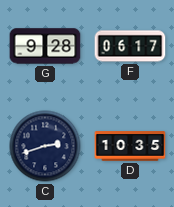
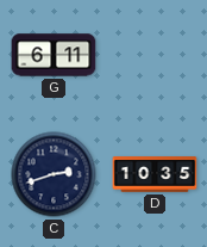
G: 9:28 -> 6:11
F: 06:17 -> none
